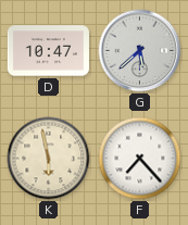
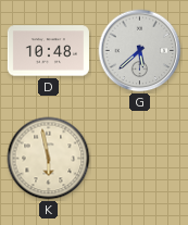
D: 10:47 -> 10:48
F: 7:23 -> none
